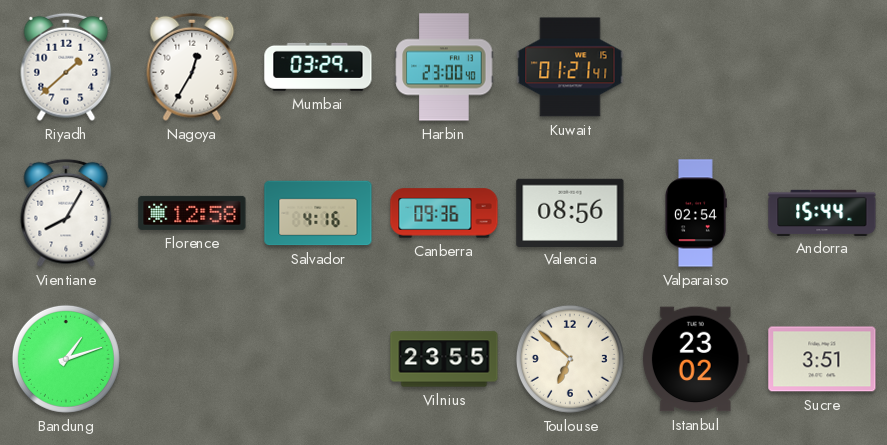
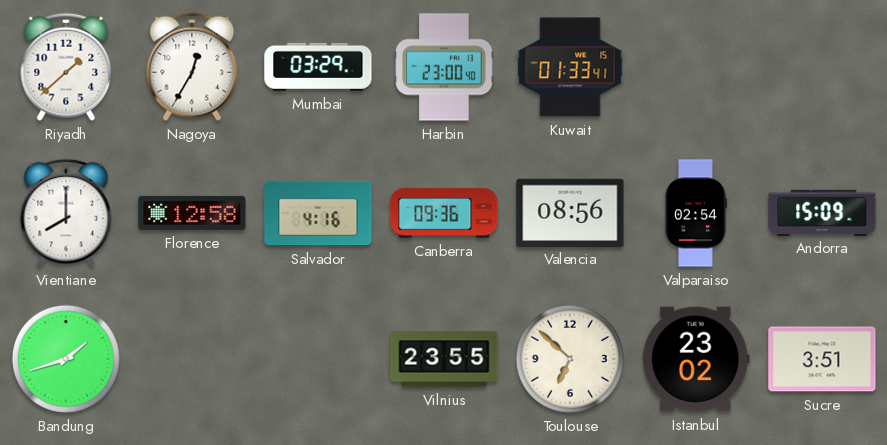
Kuwait: 01:21 -> 01:33
Vientiane: 8:05 -> 8:00
Andorra: 15:44 -> 15:09
Bandung: 1:12 -> 1:42
